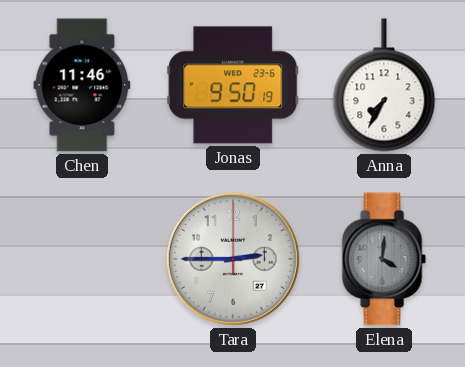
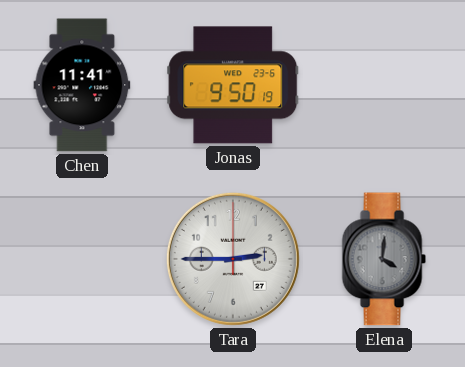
Chen: 11:46 -> 11:41
Anna: 7:35 -> none
